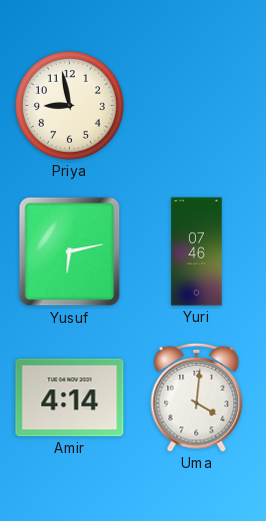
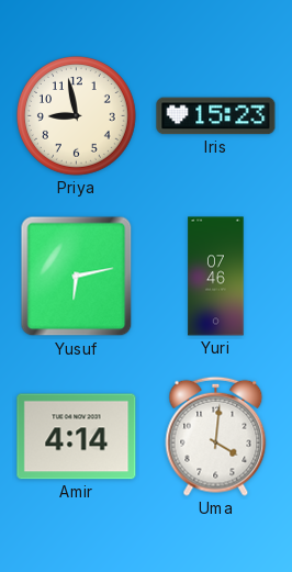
Iris: none -> 15:23
